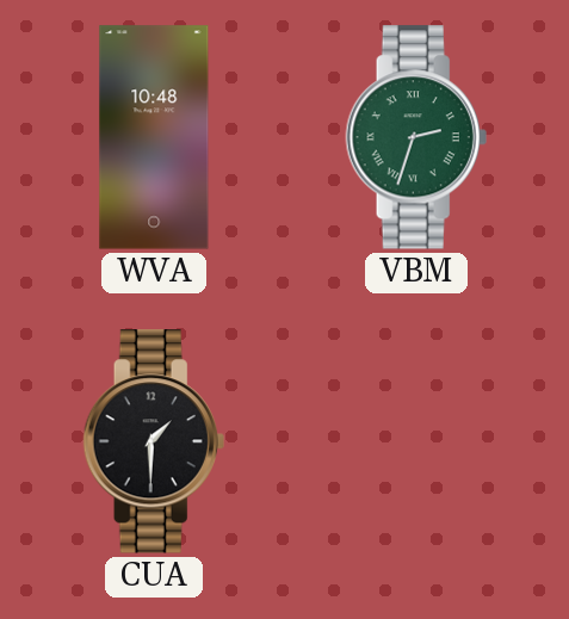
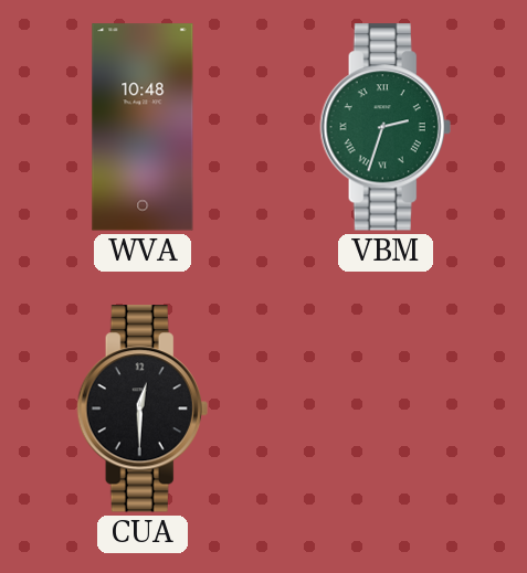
CUA: 1:30 -> 12:30
